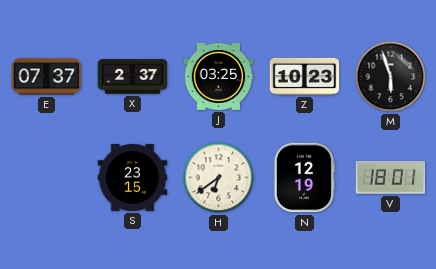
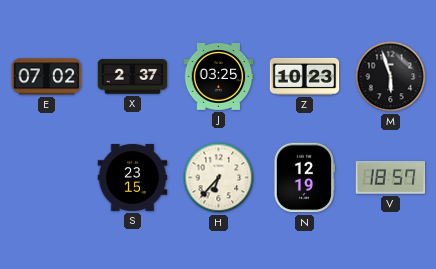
E: 07:37 -> 07:02
H: 6:39 -> 6:37
V: 18:01 -> 18:57
